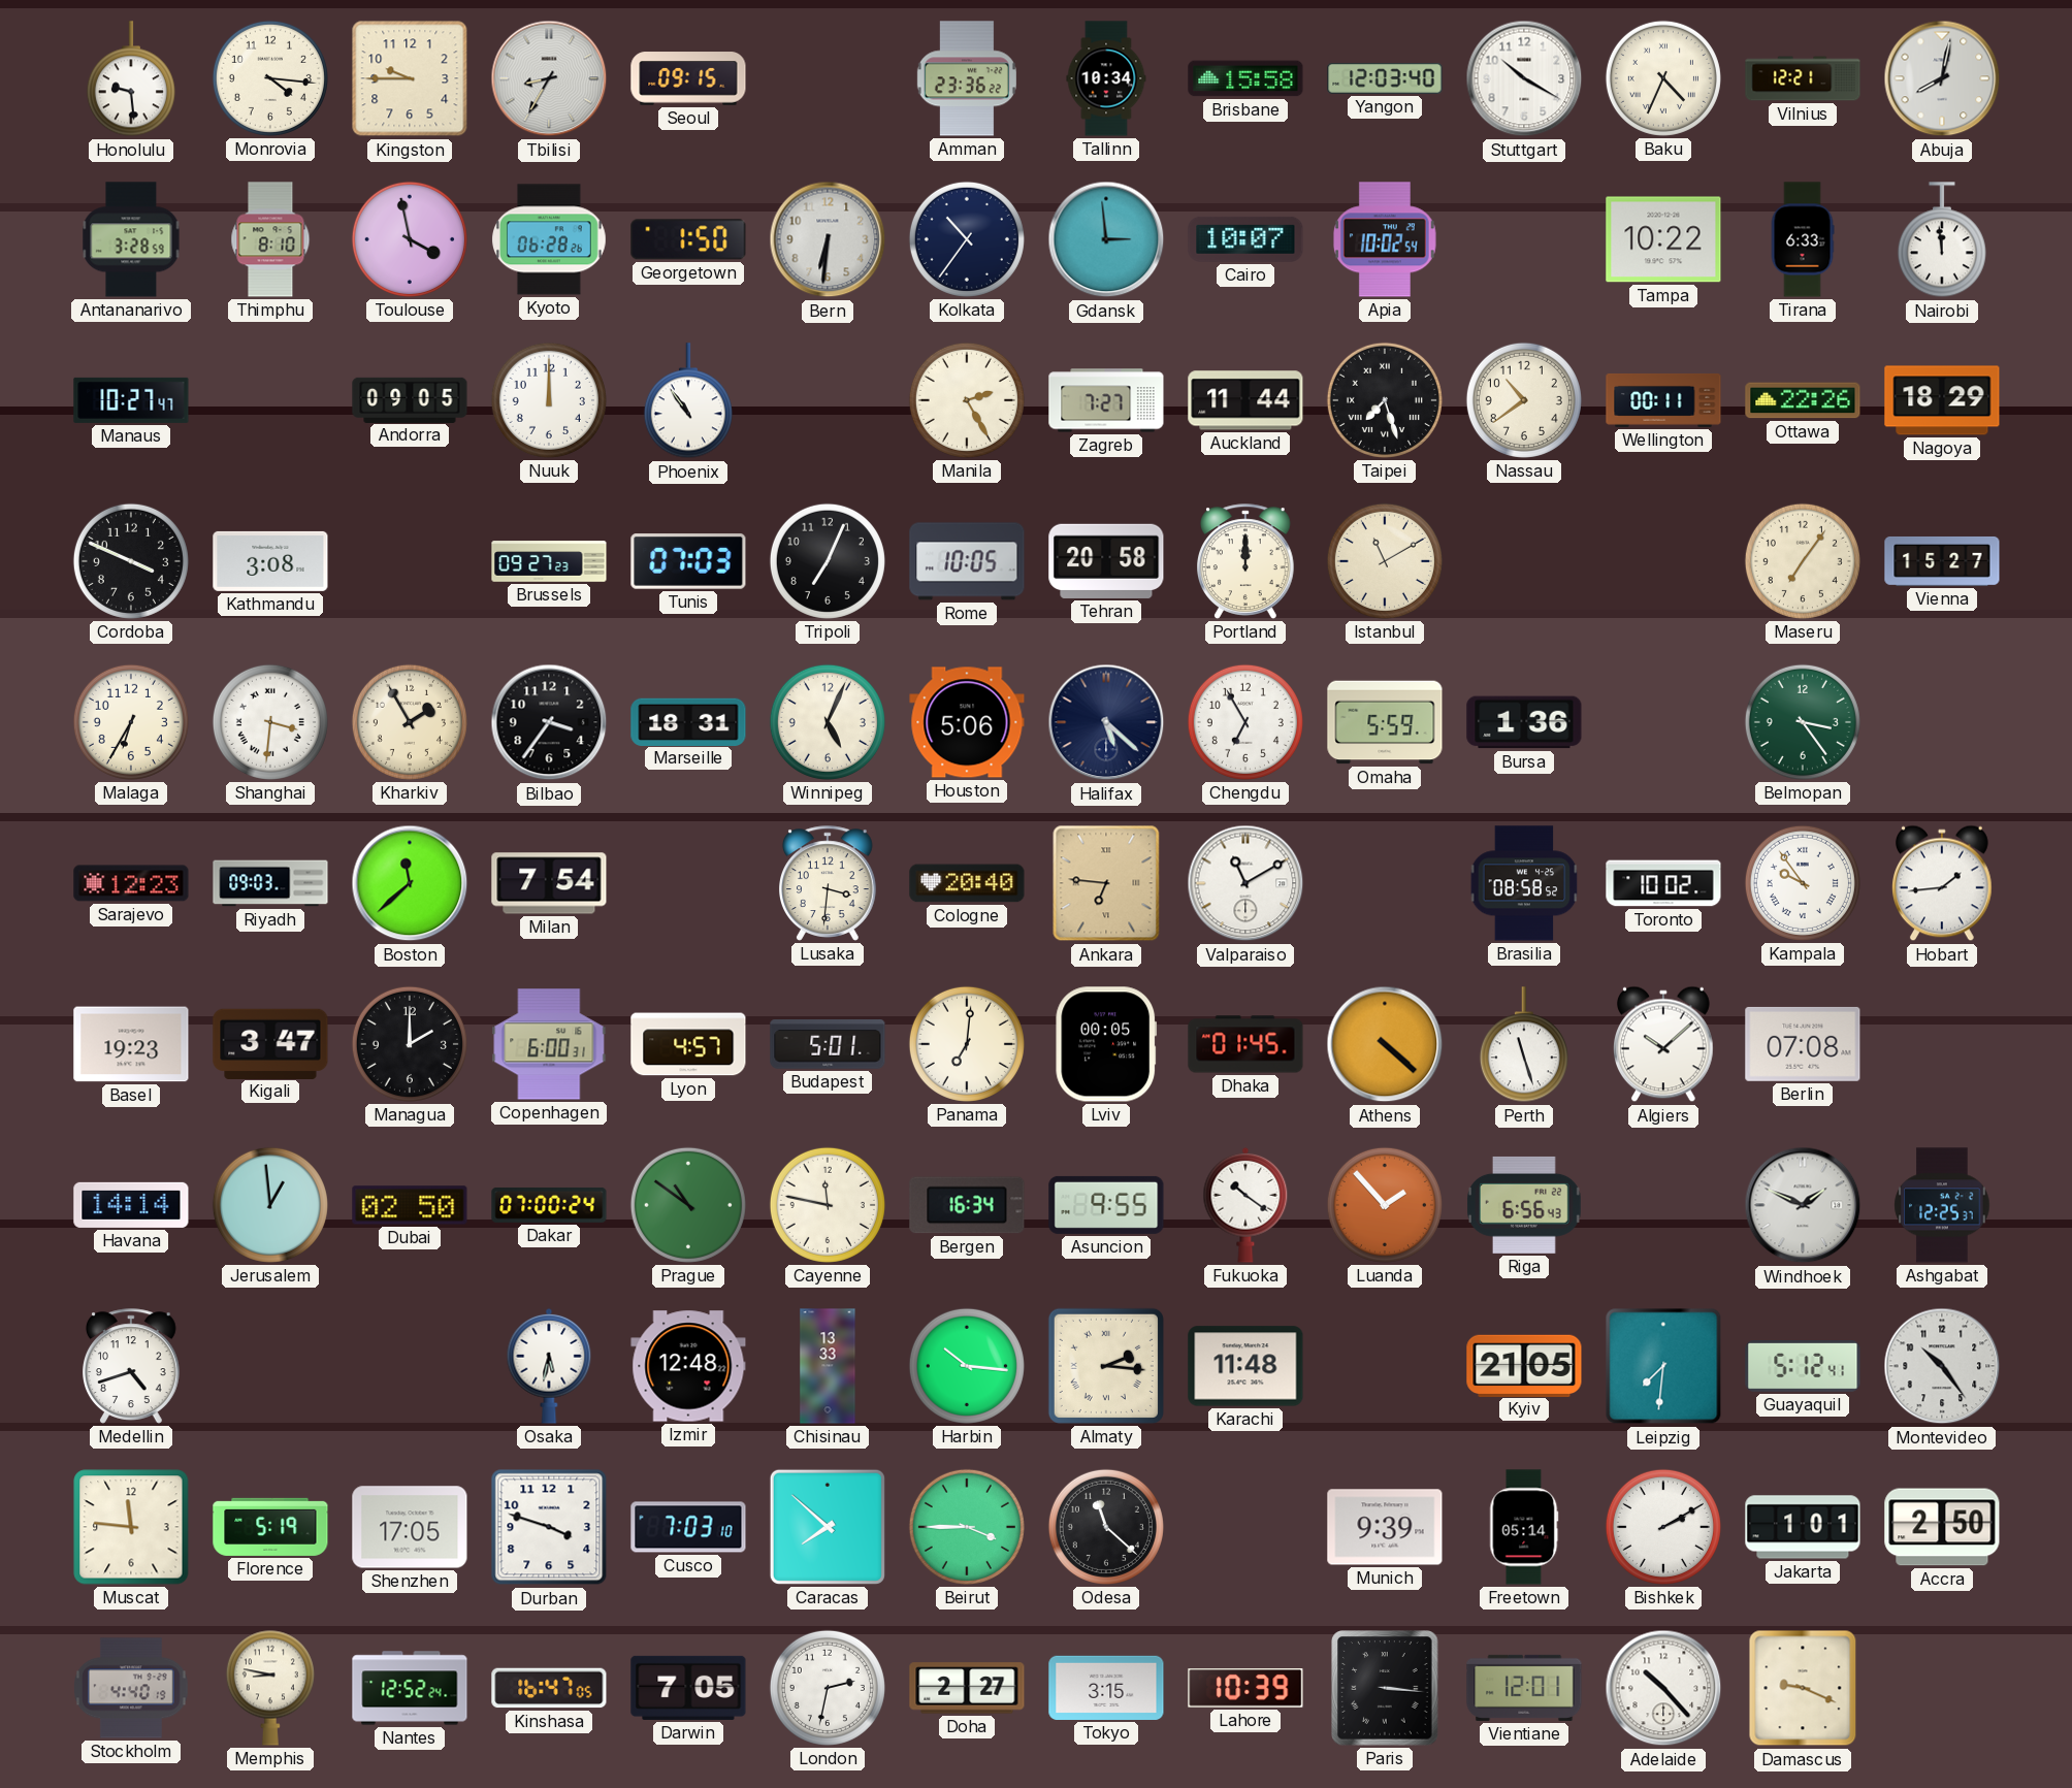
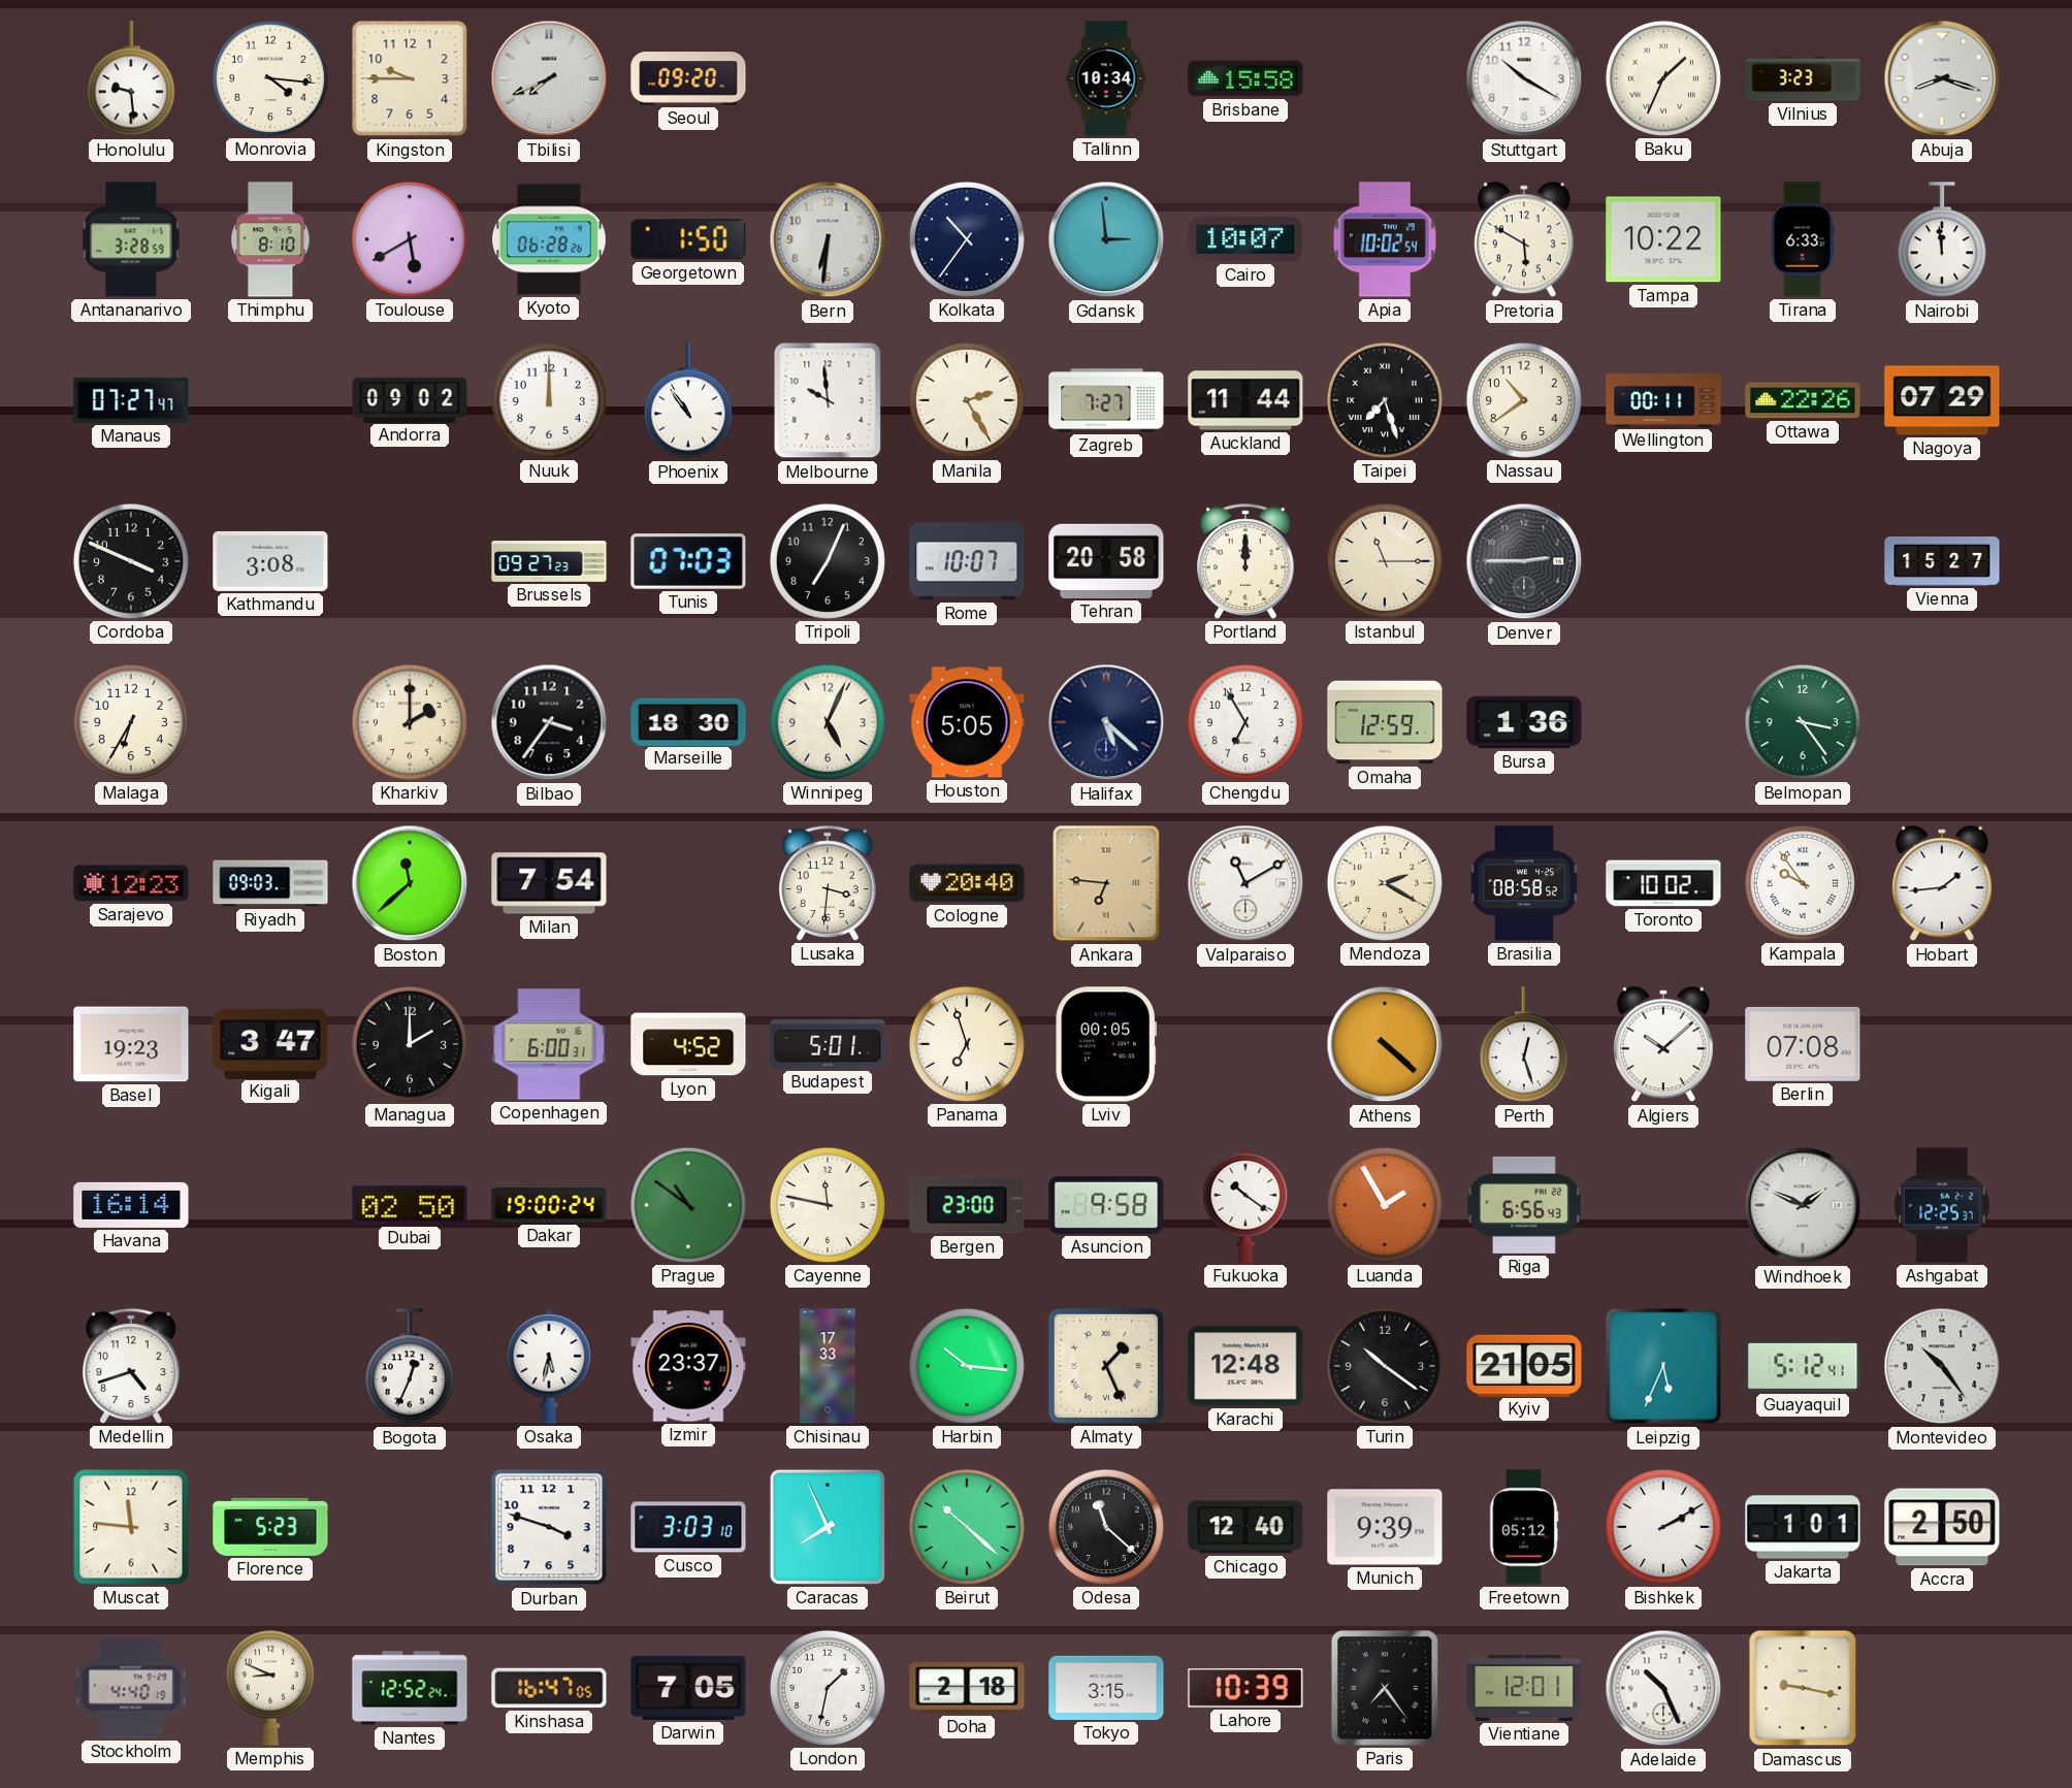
Tbilisi: 8:35 -> 7:41
Seoul: 09:15 -> 09:20
Amman: 23:36 -> none
Yangon: 12:03 -> none
Baku: 4:34 -> 1:34
Vilnius: 12:21 -> 3:23
Abuja: 8:02 -> 8:18
Toulouse: 3:58 -> 5:40
Pretoria: none -> 5:50
Manaus: 10:27 -> 07:27
Andorra: 09:05 -> 09:02
Melbourne: none -> 9:59
Nagoya: 18:29 -> 07:29
Rome: 10:05 -> 10:07
Istanbul: 11:10 -> 11:15
Denver: none -> 2:45
Maseru: 7:06 -> none
Shanghai: 3:31 -> none
Kharkiv: 1:55 -> 2:00
Marseille: 18:31 -> 18:30
Houston: 5:06 -> 5:05
Omaha: 5:59 -> 12:59
Mendoza: none -> 2:20
Lyon: 4:57 -> 4:52
Panama: 7:01 -> 6:57
Dhaka: 01:45 -> none
Perth: 11:27 -> 12:27
Havana: 14:14 -> 16:14
Jerusalem: 12:59 -> none
Dakar: 07:00 -> 19:00
Bergen: 16:34 -> 23:00
Asuncion: 9:55 -> 9:58
Luanda: 1:53 -> 1:55
Bogota: none -> 12:34
Izmir: 12:48 -> 23:37
Chisinau: 13:33 -> 17:33
Almaty: 2:16 -> 1:26
Karachi: 11:48 -> 12:48
Turin: none -> 10:21
Leipzig: 7:31 -> 5:34
Florence: 5:19 -> 5:23
Shenzhen: 17:05 -> none
Cusco: 7:03 -> 3:03
Caracas: 7:52 -> 7:56
Beirut: 3:45 -> 10:22
Chicago: none -> 12:40
Freetown: 05:14 -> 05:12
Memphis: 8:47 -> 8:49
London: 2:32 -> 1:32
Doha: 2:27 -> 2:18
Paris: 3:16 -> 7:24
Adelaide: 10:23 -> 10:26
Damascus: 9:19 -> 9:17
